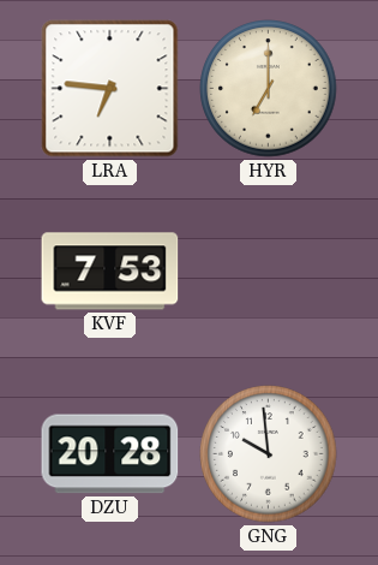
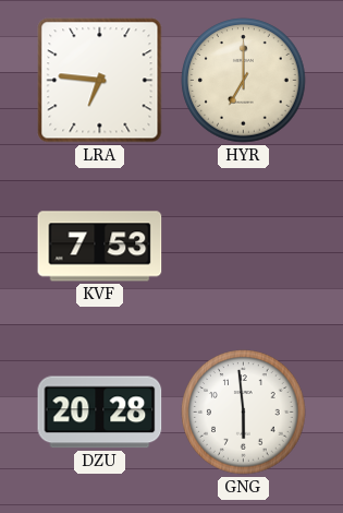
GNG: 9:59 -> 5:59
